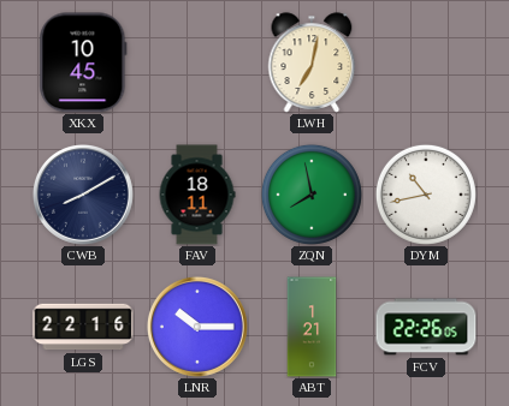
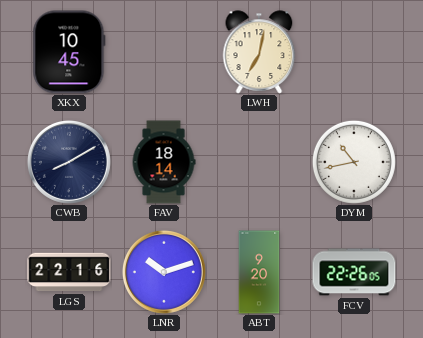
FAV: 18:11 -> 18:14
ZQN: 7:58 -> none
LNR: 10:15 -> 10:12
ABT: 1:21 -> 9:20
